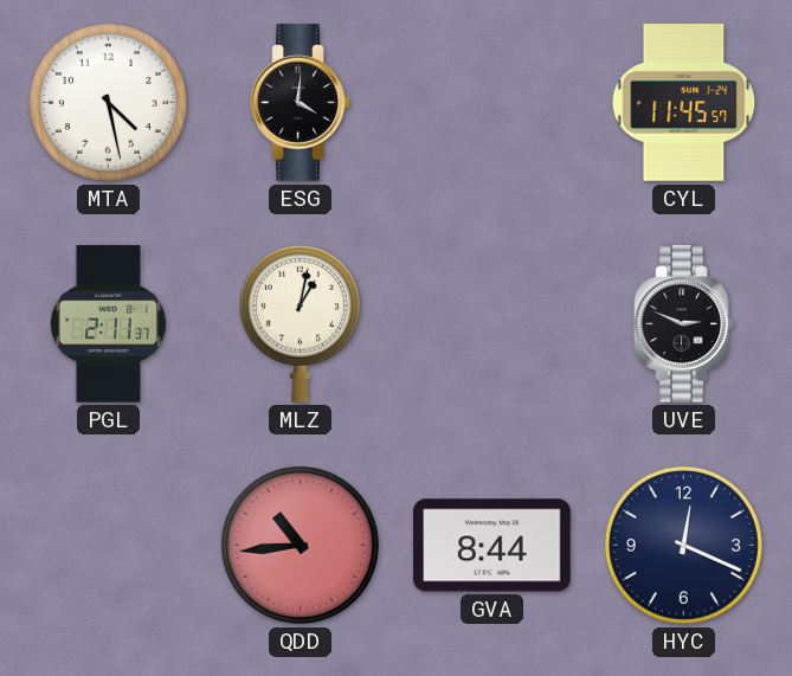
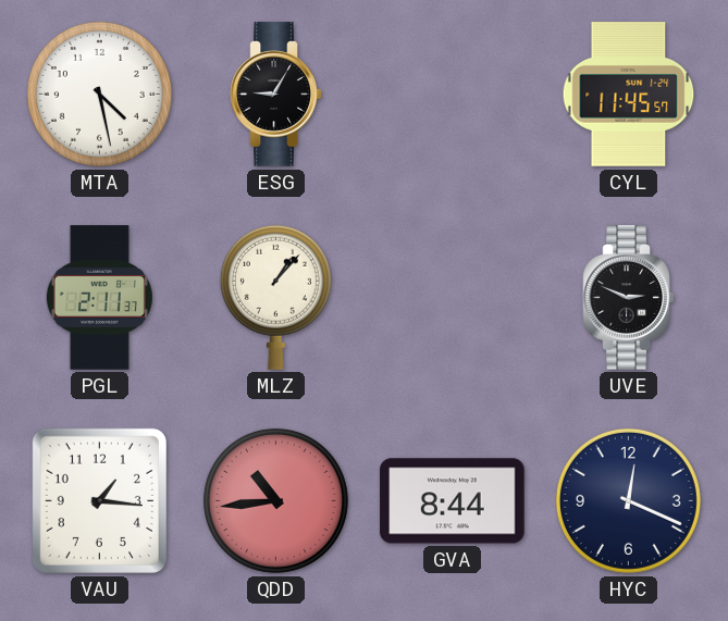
ESG: 4:01 -> 9:05
MLZ: 1:02 -> 1:07
VAU: none -> 1:16
